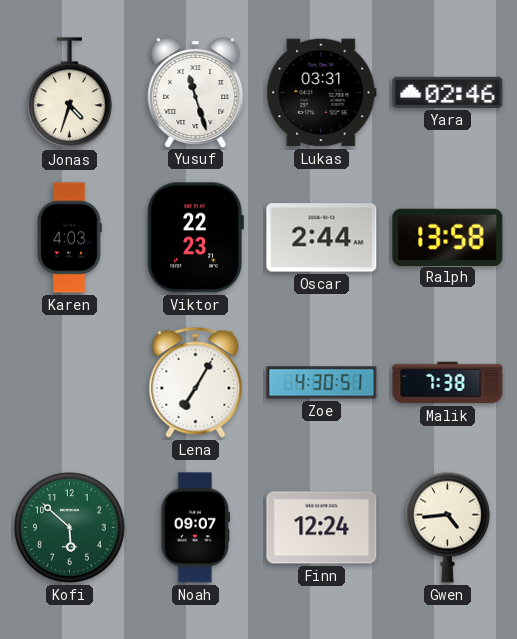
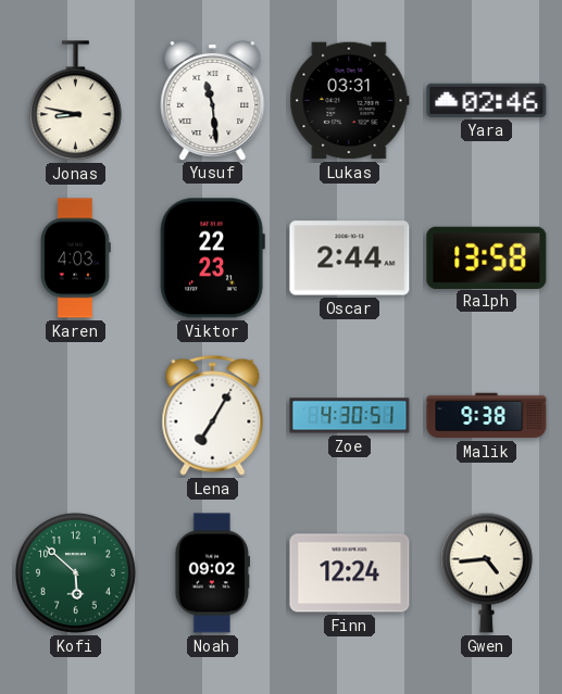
Jonas: 4:33 -> 8:47
Yusuf: 11:27 -> 11:29
Malik: 7:38 -> 9:38
Noah: 09:07 -> 09:02
